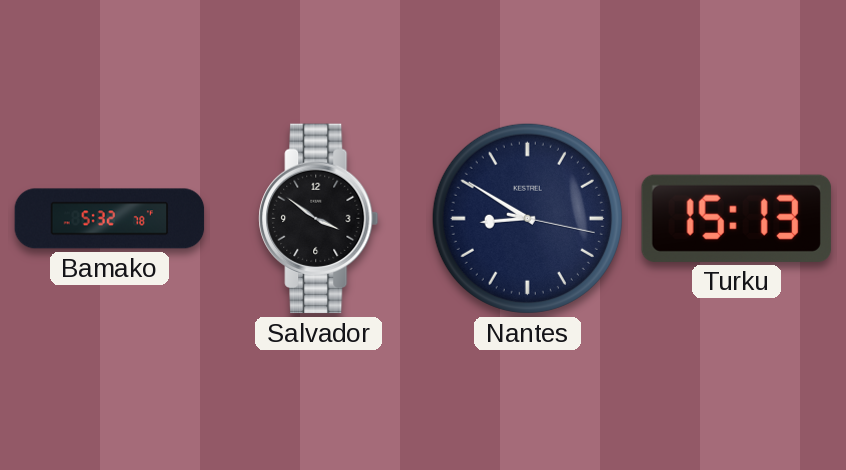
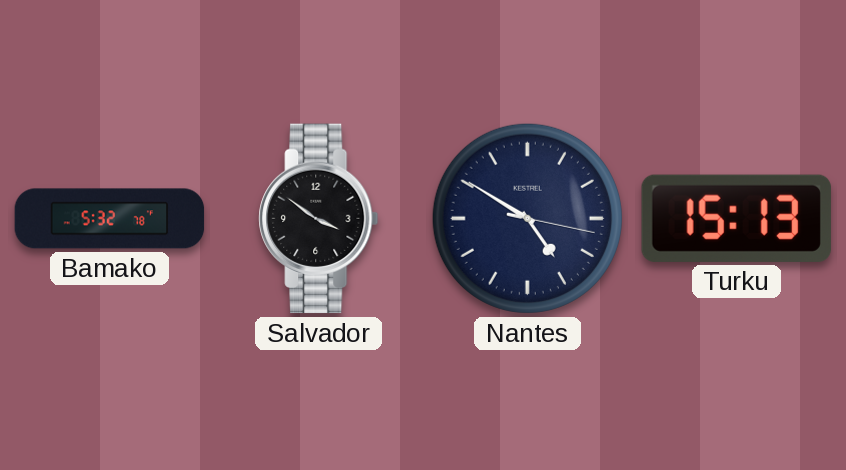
Nantes: 8:50 -> 4:50
